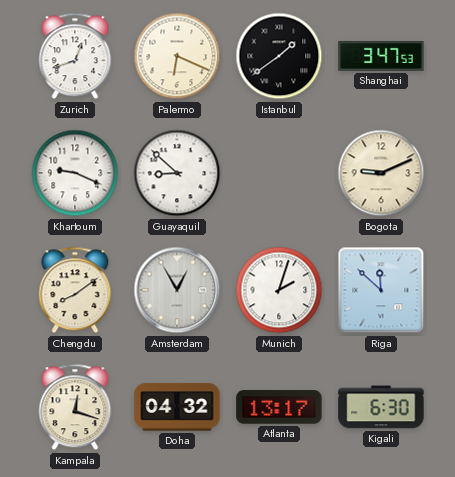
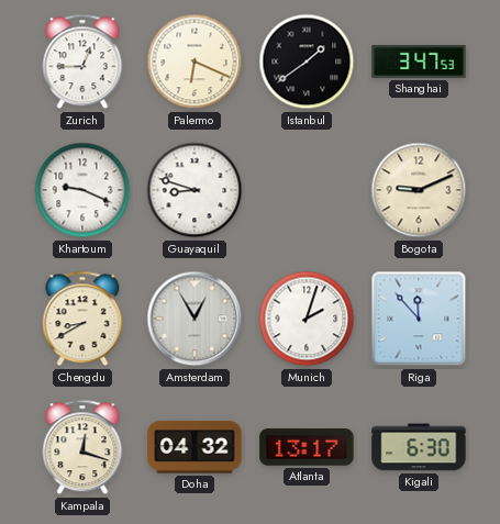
Zurich: 12:42 -> 12:45
Guayaquil: 8:52 -> 8:48
Chengdu: 8:09 -> 8:40
Riga: 11:52 -> 11:53
